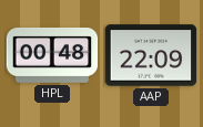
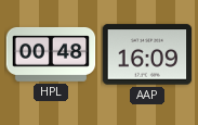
AAP: 22:09 -> 16:09
